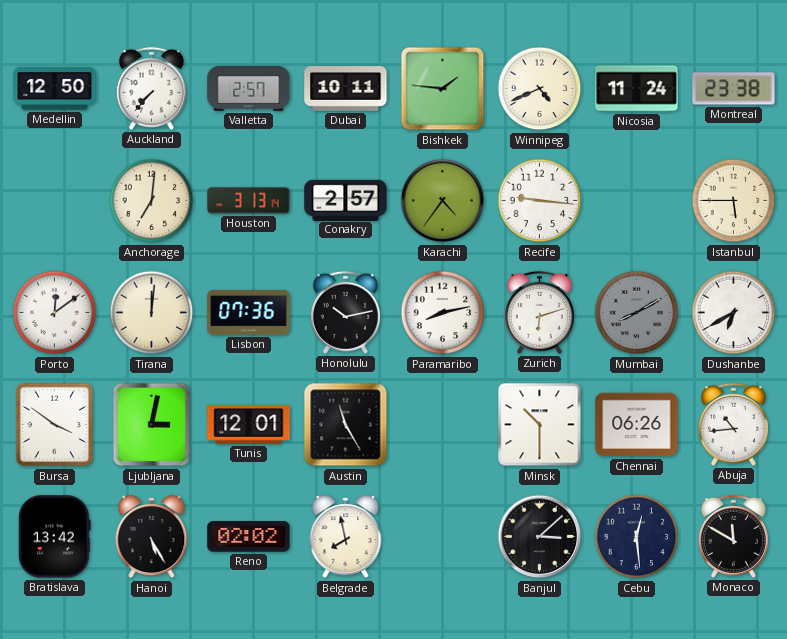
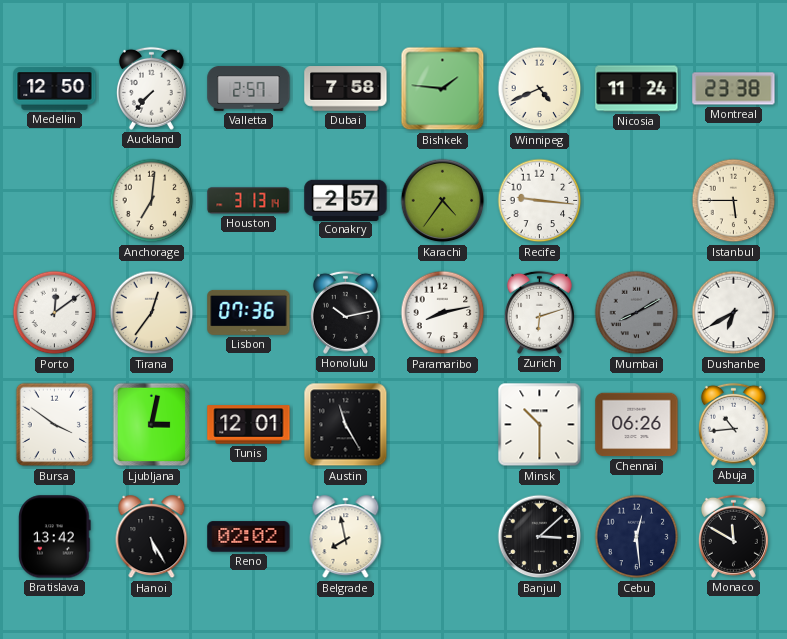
Dubai: 10:11 -> 7:58
Tirana: 12:01 -> 12:36
